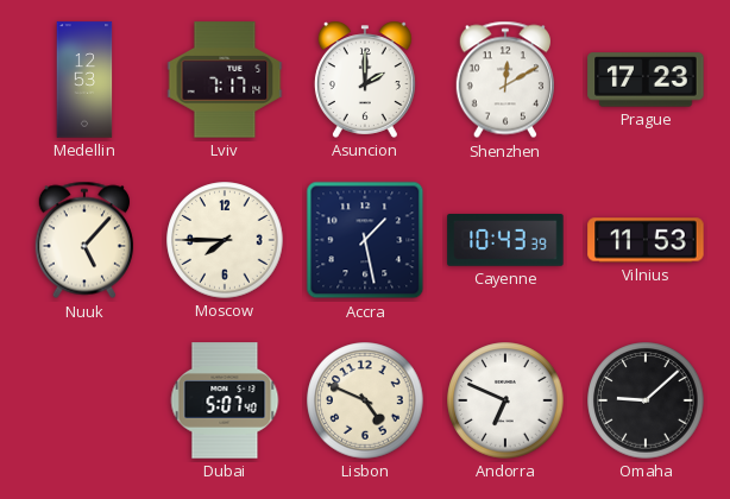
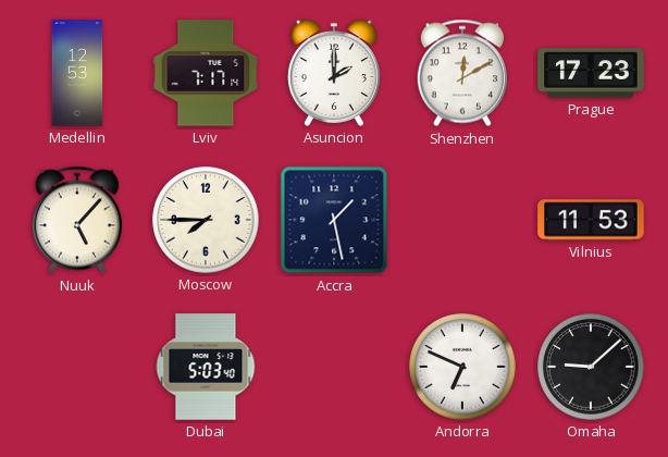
Cayenne: 10:43 -> none
Dubai: 5:07 -> 5:03
Lisbon: 4:49 -> none
